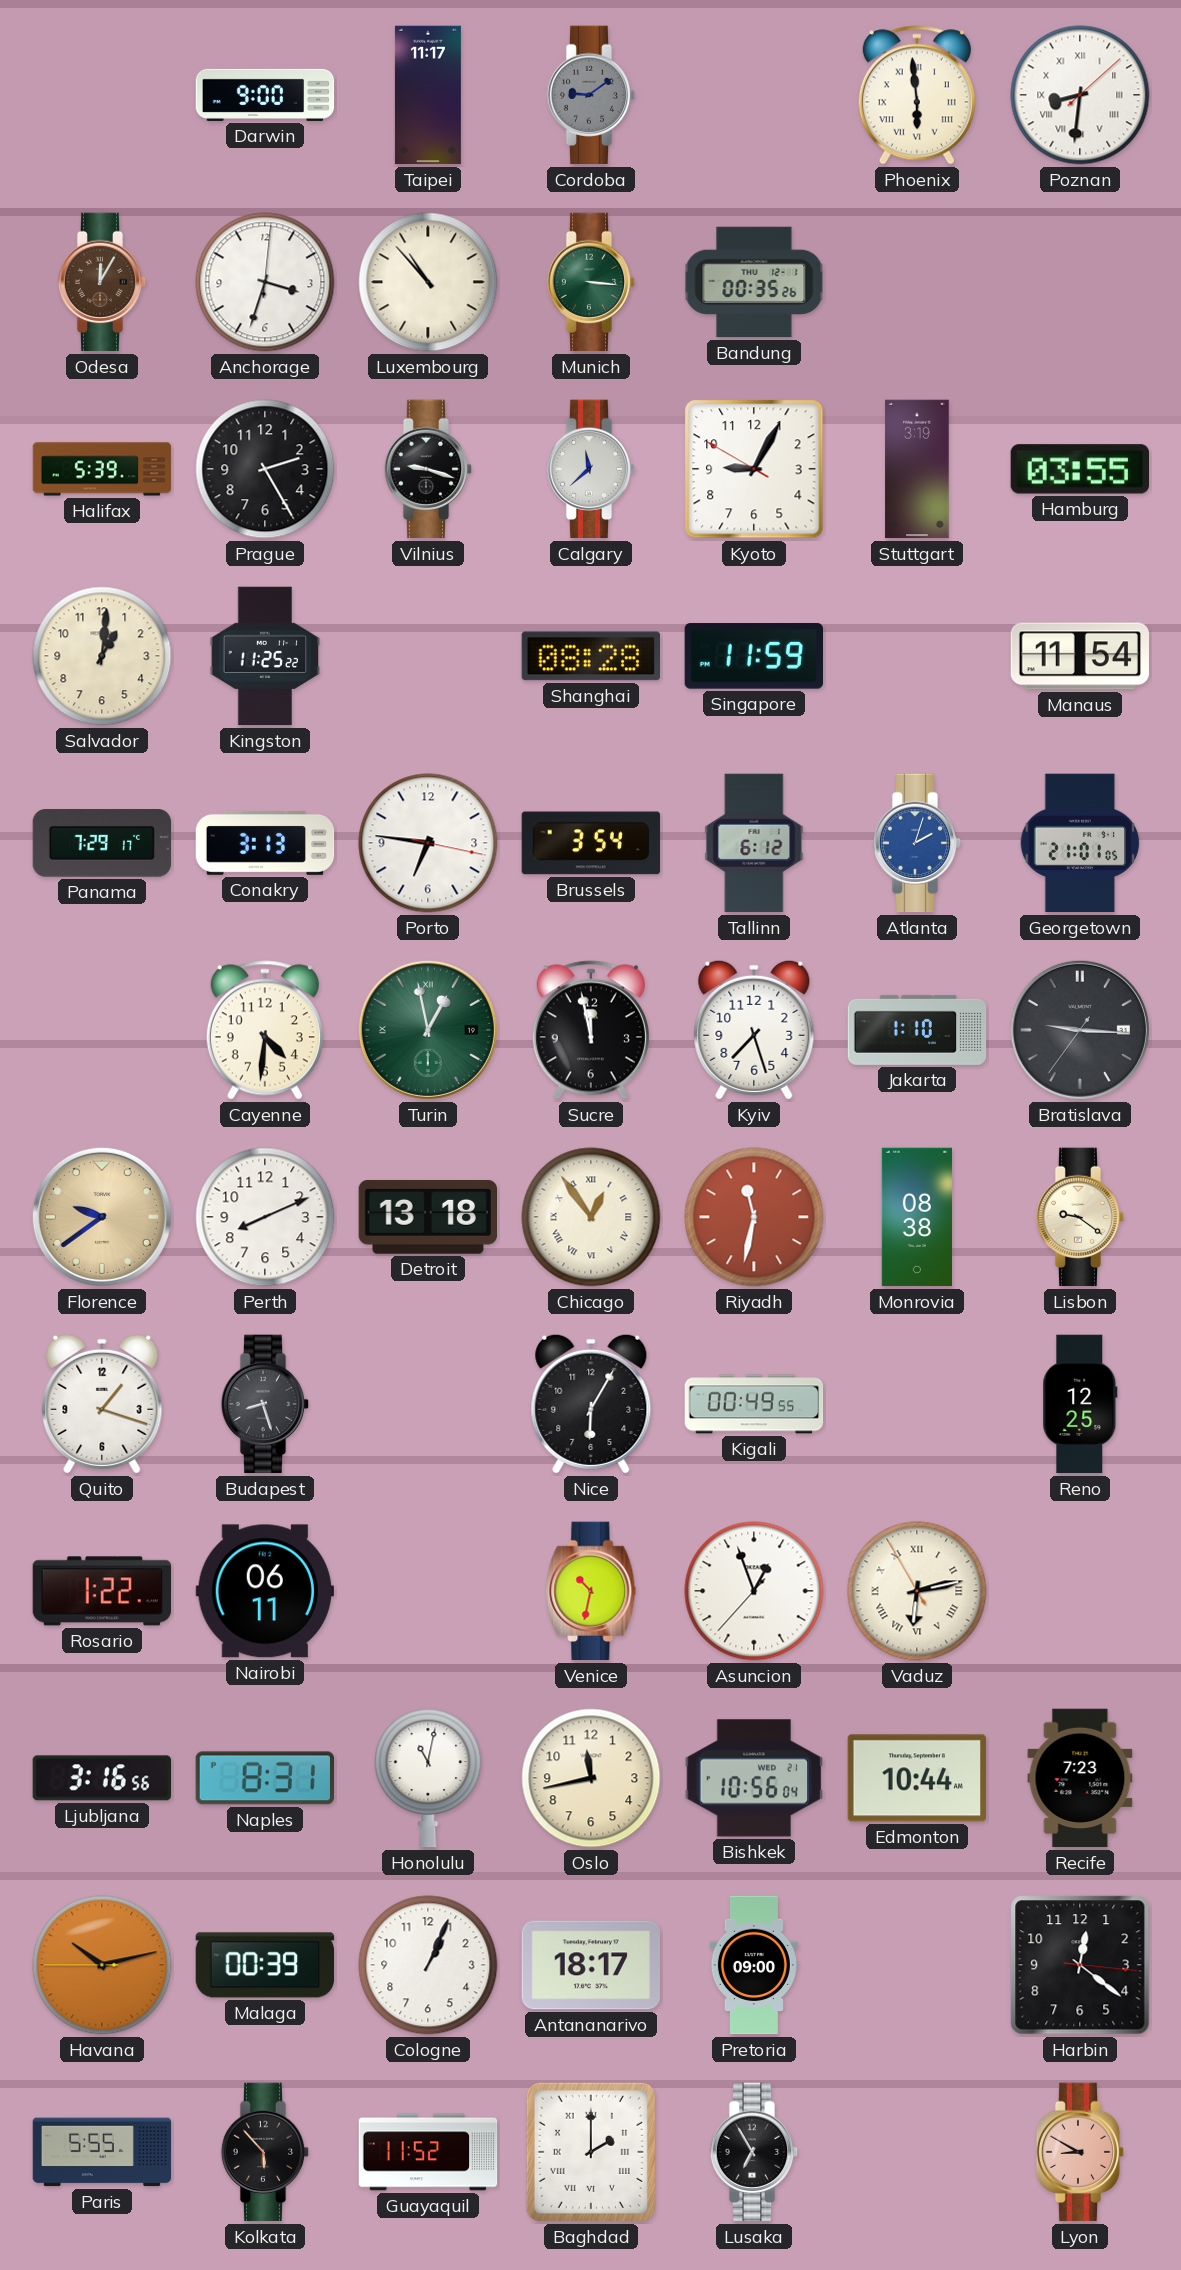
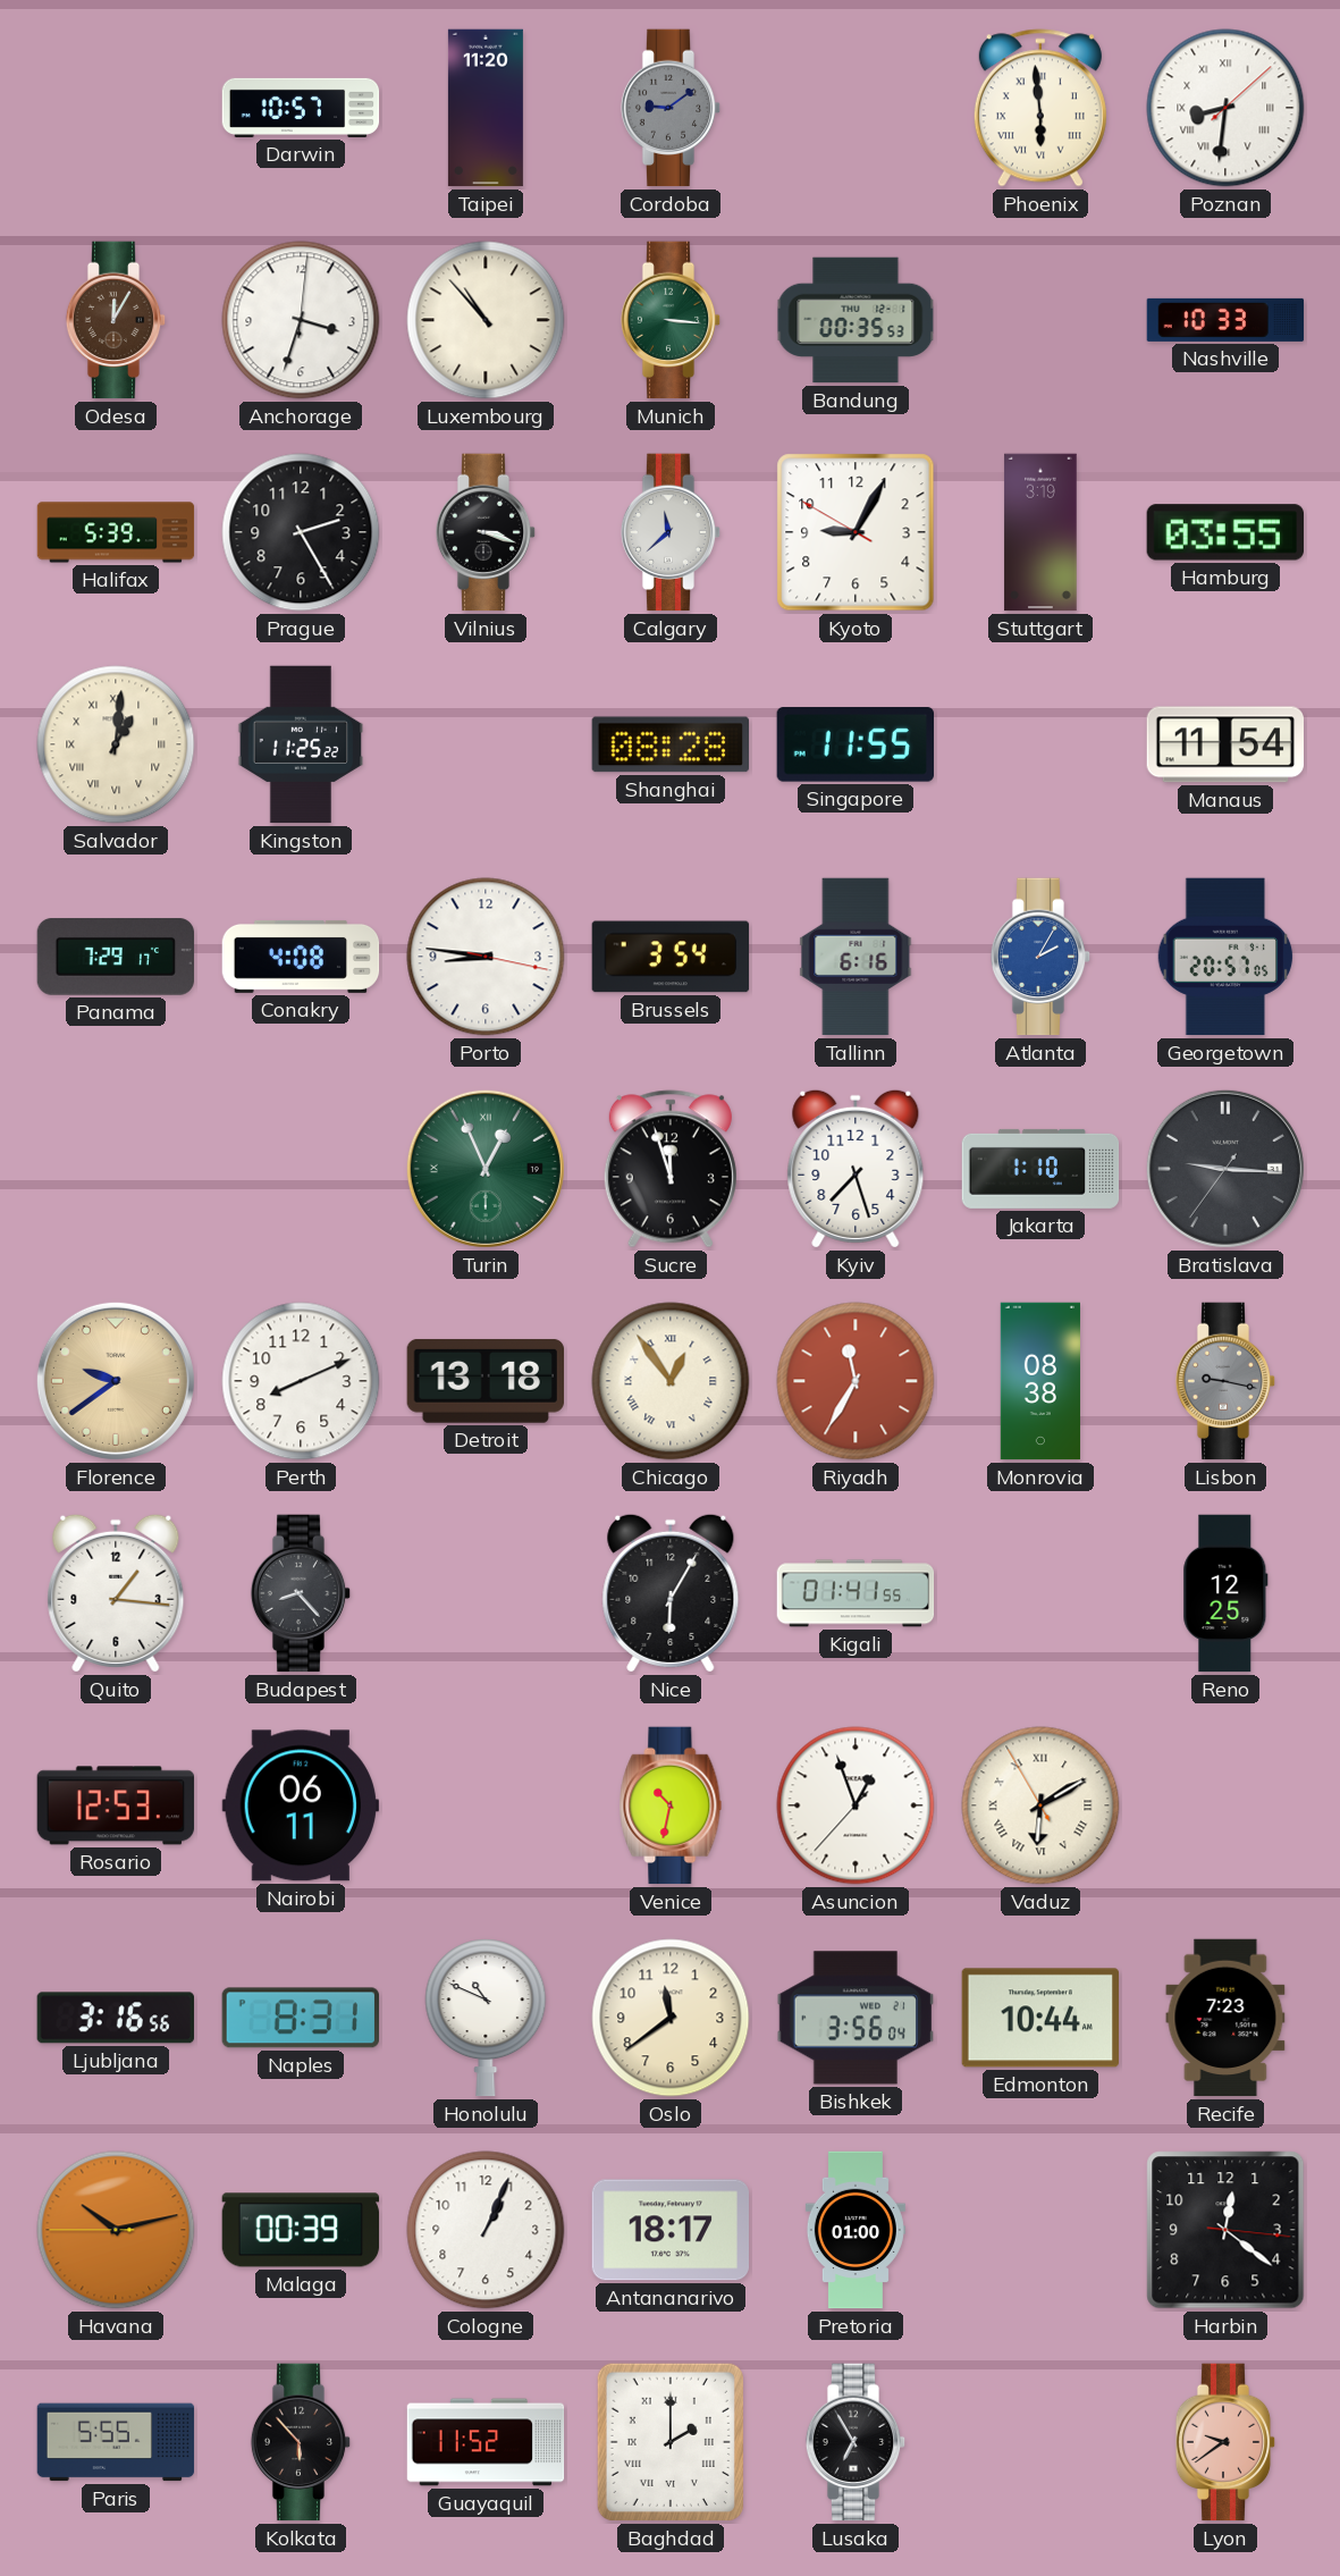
Darwin: 9:00 -> 10:57
Taipei: 11:17 -> 11:20
Bandung: 00:35:26 -> 00:35:53
Nashville: none -> 10:33
Vilnius: 9:18 -> 3:18
Salvador numerals: Arabic -> Roman
Singapore: 11:59 -> 11:55
Conakry: 3:13 -> 4:08
Porto: 6:46 -> 8:46
Tallinn: 6:12 -> 6:16
Atlanta: 2:03 -> 2:05
Georgetown: 21:01 -> 20:57
Cayenne: 4:31 -> none
Turin: 12:58 -> 12:56
Sucre: 11:58 -> 11:57
Riyadh: 11:32 -> 11:35
Lisbon: 9:21 -> 9:17
Lisbon dial: cream -> grey
Quito: 1:18 -> 1:16
Budapest: 8:27 -> 8:23
Kigali: 00:49 -> 01:41
Rosario: 1:22 -> 12:53
Vaduz: 6:12 -> 6:09
Honolulu: 11:02 -> 10:49
Oslo: 11:43 -> 11:39
Bishkek: 10:56 -> 3:56
Pretoria: 09:00 -> 01:00
Lyon: 8:50 -> 9:39
